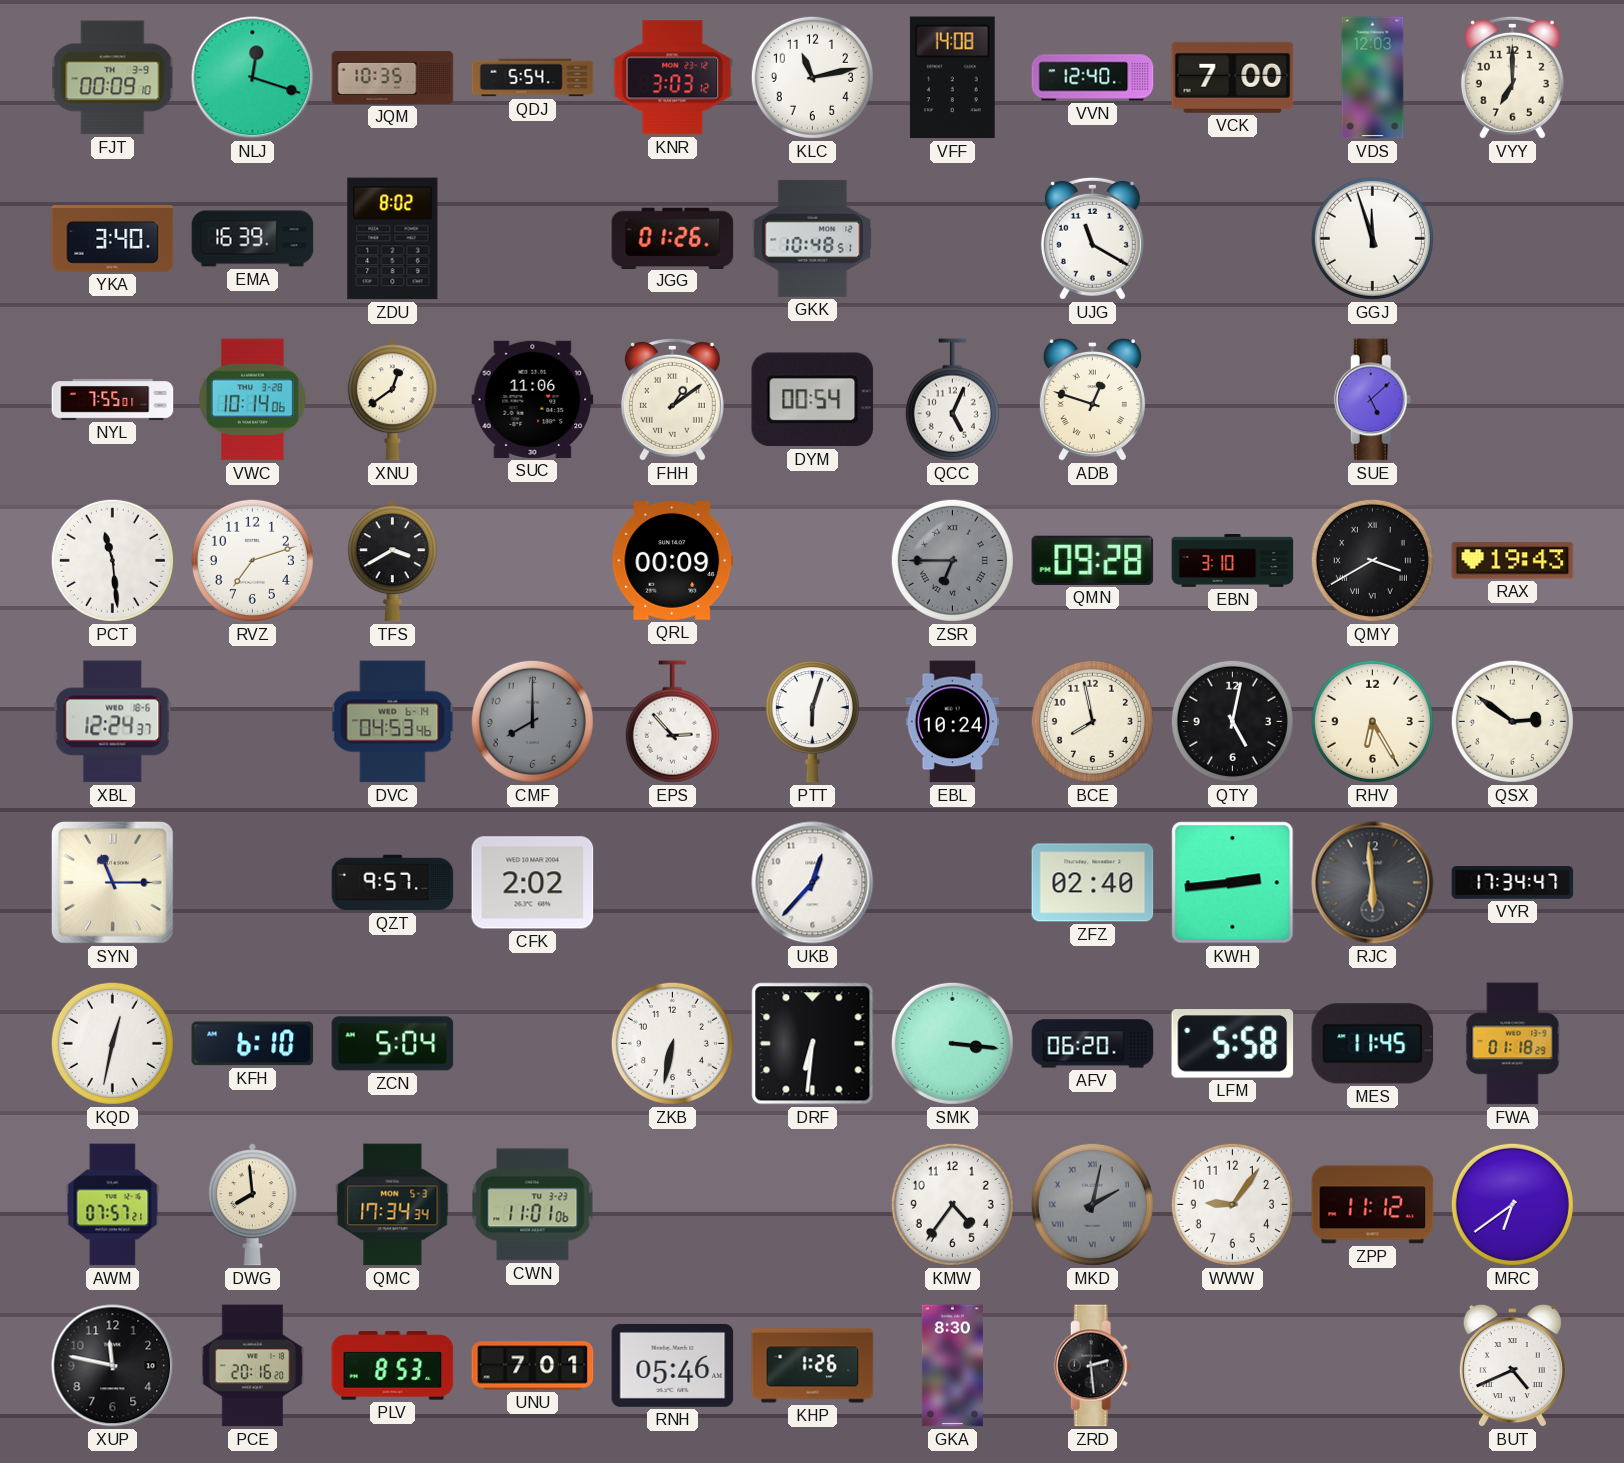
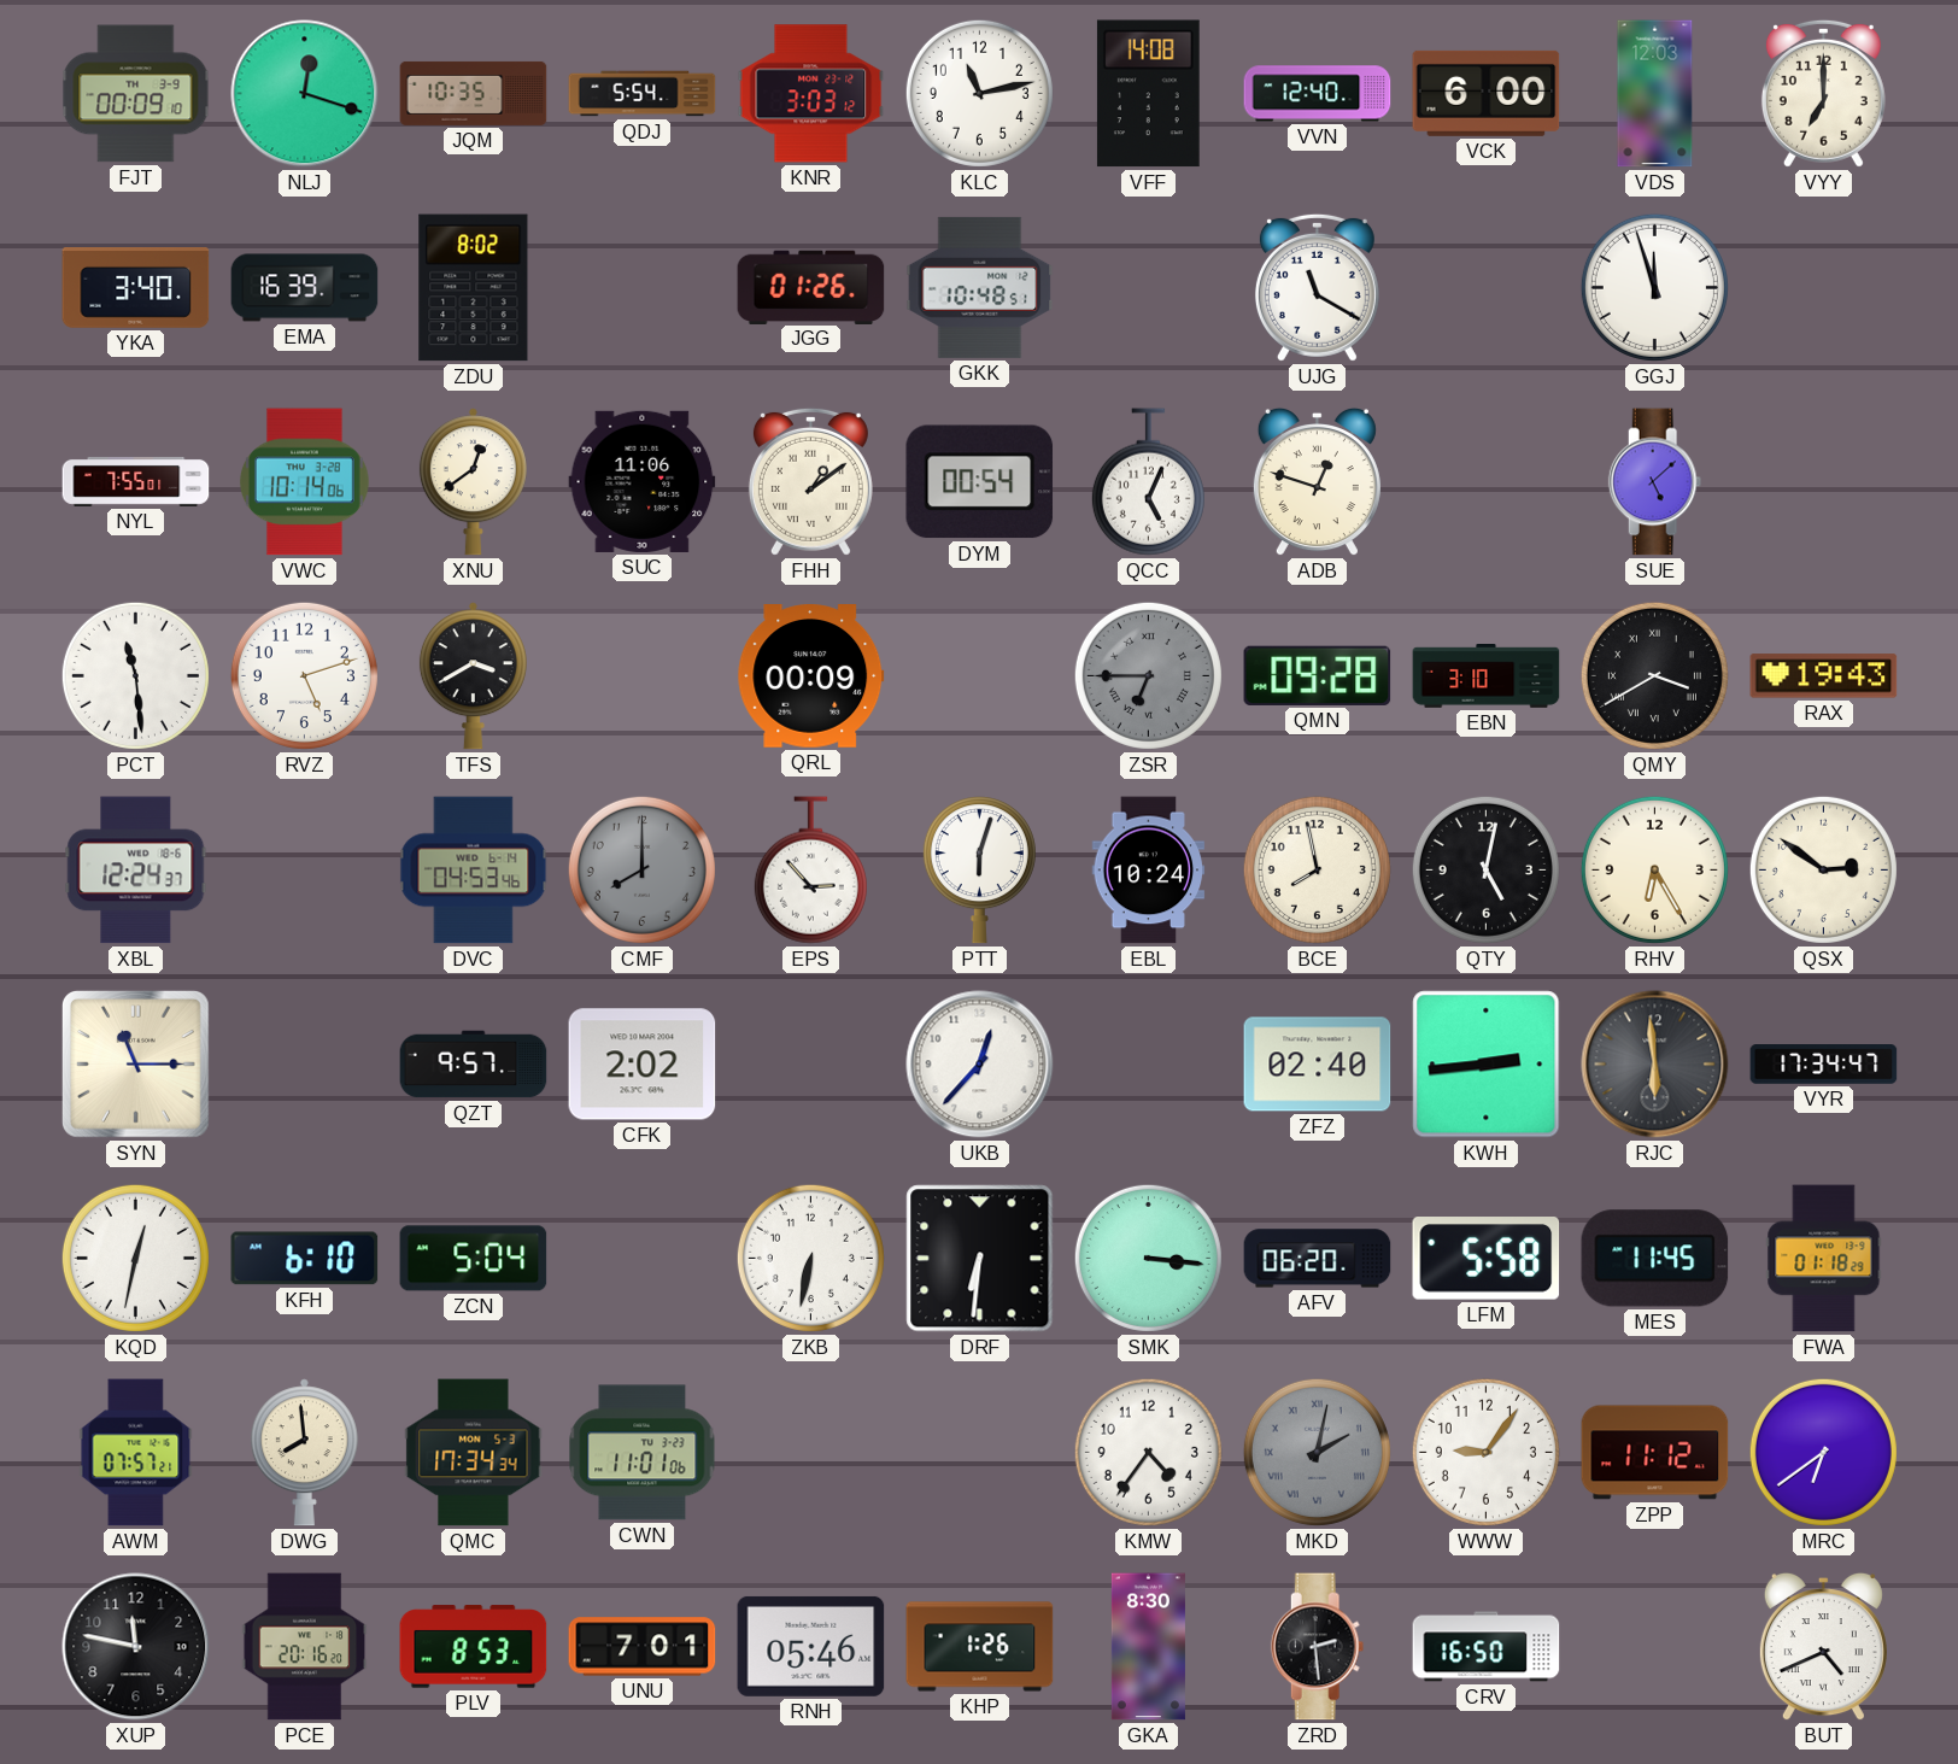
VCK: 7:00 -> 6:00
RVZ: 7:12 -> 5:12
CRV: none -> 16:50
